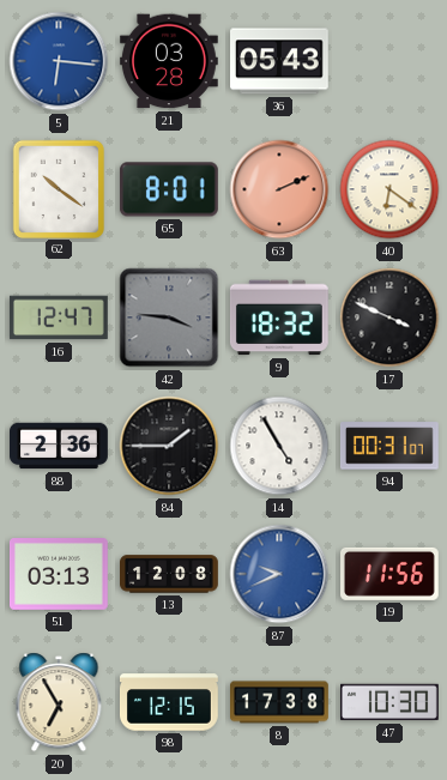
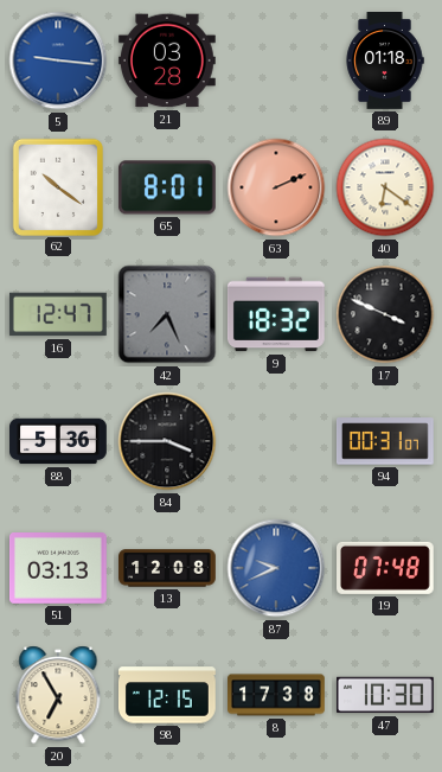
5: 6:16 -> 9:16
36: 05:43 -> none
89: none -> 01:18
42: 3:46 -> 7:26
88: 2:36 -> 5:36
84: 1:45 -> 3:45
14: 4:55 -> none
19: 11:56 -> 07:48
